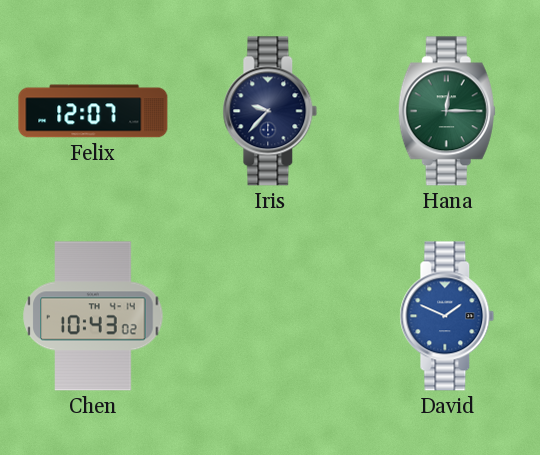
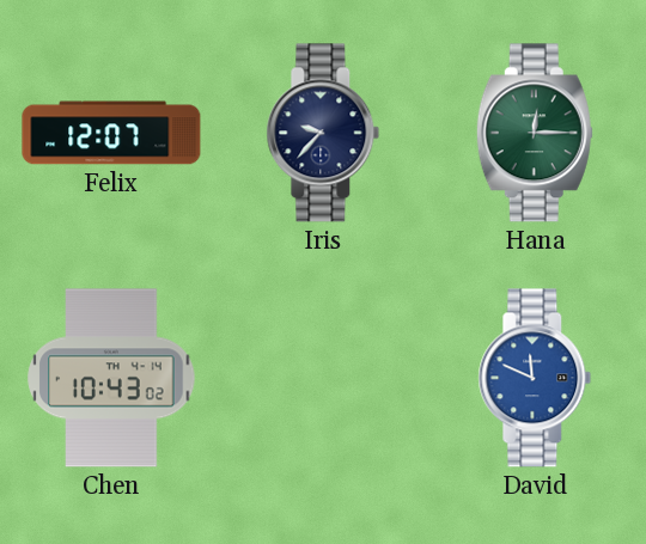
David: 1:49 -> 11:49
